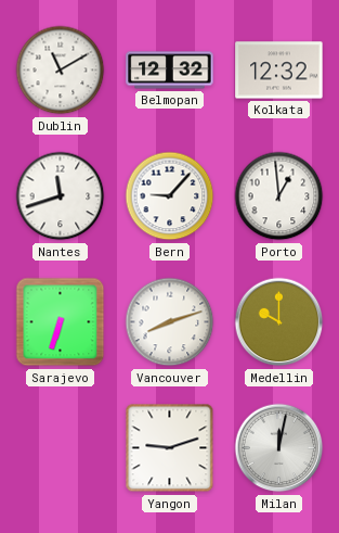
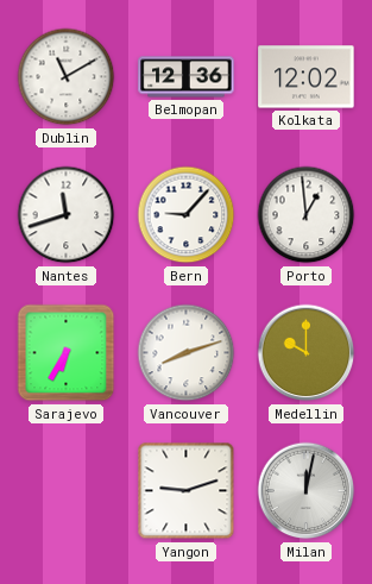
Belmopan: 12:32 -> 12:36
Kolkata: 12:32 -> 12:02
Sarajevo: 6:33 -> 6:35
